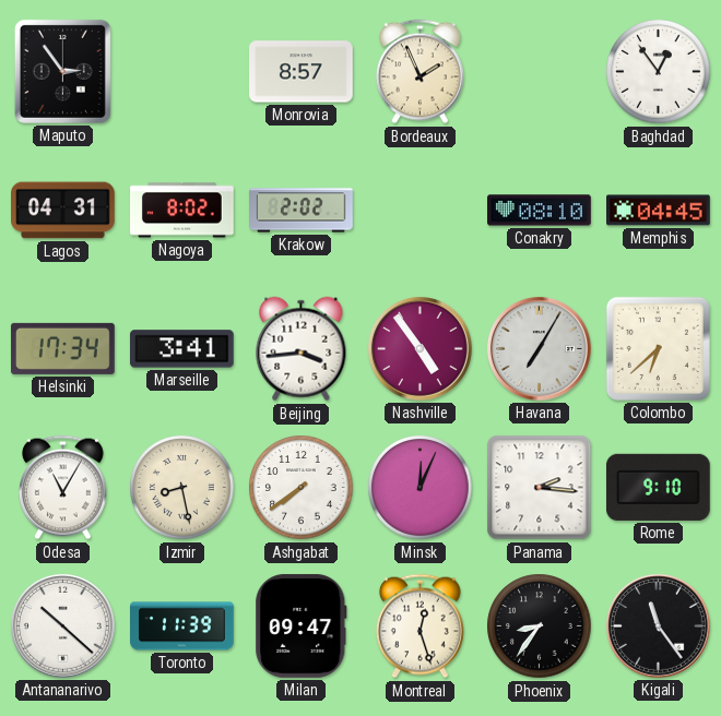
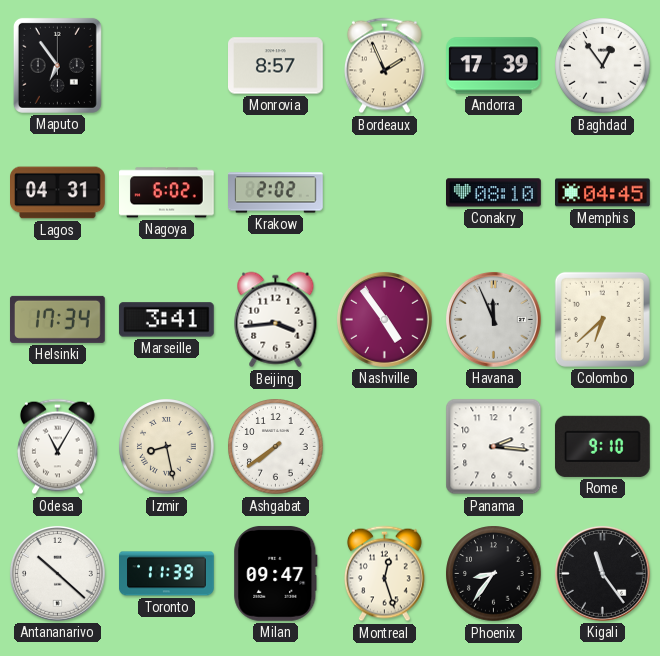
Maputo: 2:54 -> 6:54
Andorra: none -> 17:39
Nagoya: 8:02 -> 6:02
Havana: 7:05 -> 11:56
Minsk: 12:04 -> none
